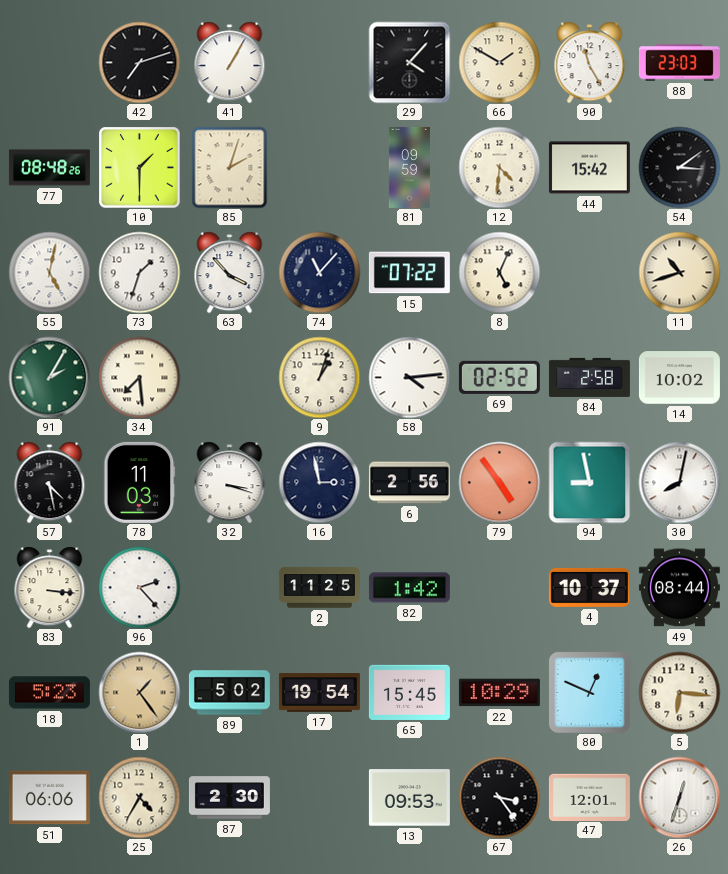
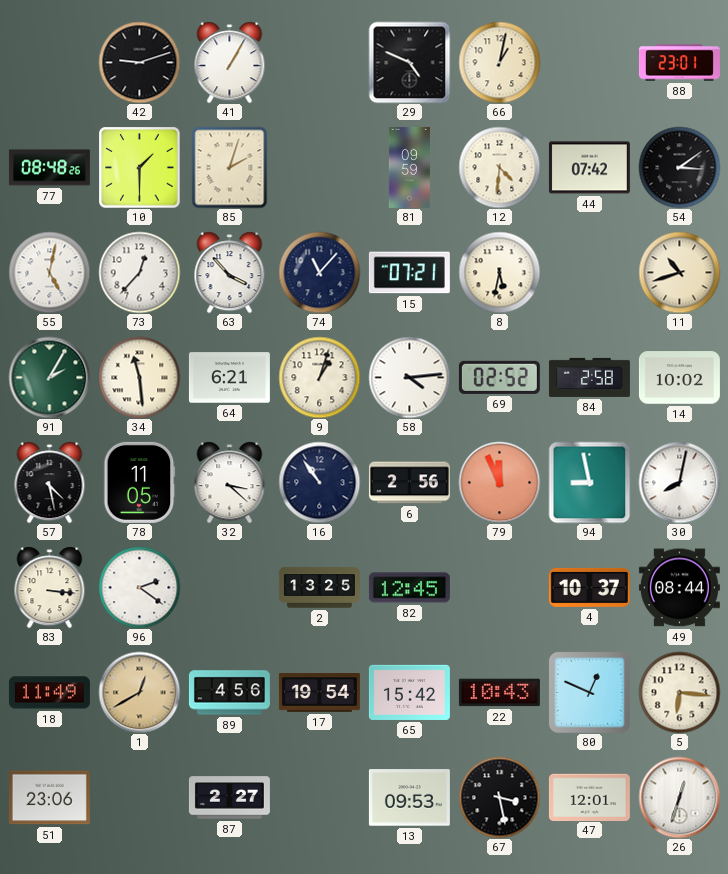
42: 7:12 -> 9:12
29: 4:07 -> 4:49
66: 1:50 -> 1:02
90: 11:25 -> none
88: 23:03 -> 23:01
44: 15:42 -> 07:42
73: 1:33 -> 12:37
15: 07:22 -> 07:21
8: 5:04 -> 5:32
34: 7:29 -> 11:29
64: none -> 6:21
78: 11:03 -> 11:05
32: 3:18 -> 3:22
16: 2:58 -> 10:54
79: 4:54 -> 11:56
96: 2:23 -> 2:21
2: 11:25 -> 13:25
82: 1:42 -> 12:45
18: 5:23 -> 11:49
1: 1:24 -> 12:40
89: 5:02 -> 4:56
65: 15:45 -> 15:42
22: 10:29 -> 10:43
51: 06:06 -> 23:06
25: 4:35 -> none
87: 2:30 -> 2:27
67: 3:24 -> 3:28
